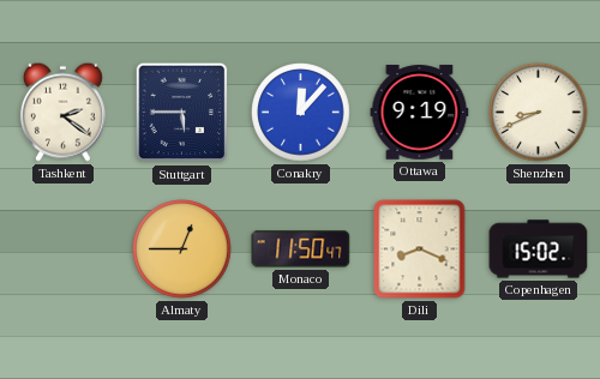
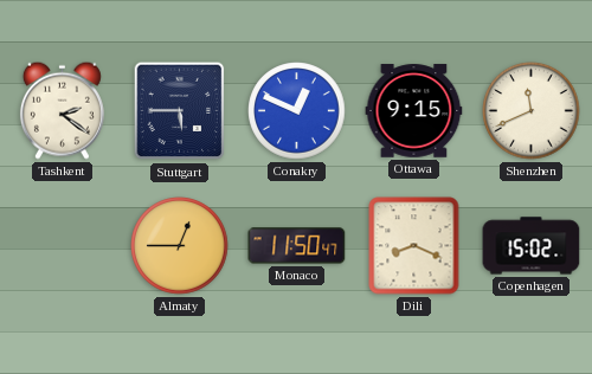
Conakry: 12:07 -> 12:49
Ottawa: 9:19 -> 9:15
Shenzhen: 8:41 -> 11:41
